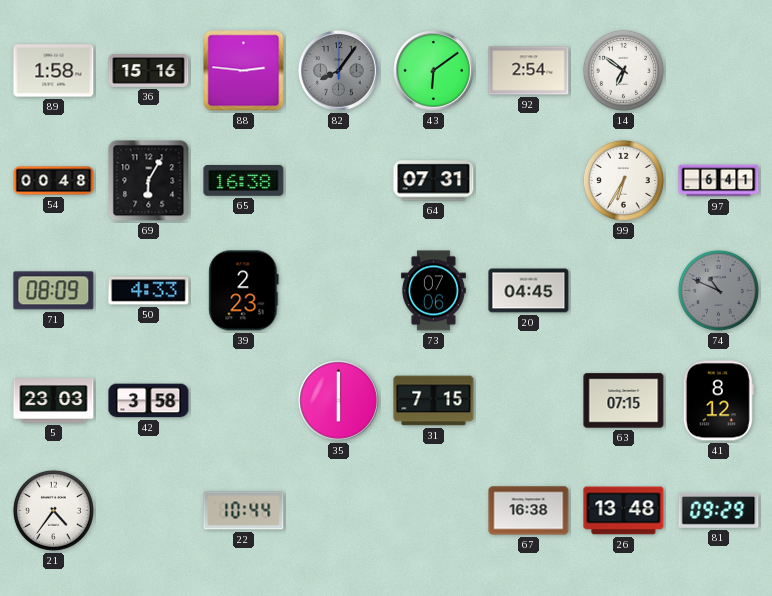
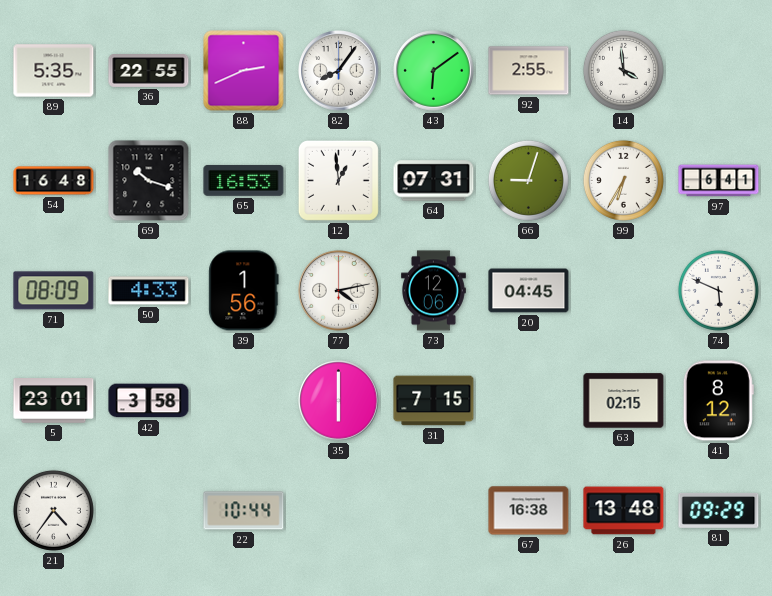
89: 1:58 -> 5:35
36: 15:16 -> 22:55
88: 2:46 -> 2:41
82 dial: grey -> white
92: 2:54 -> 2:55
14: 6:51 -> 3:59
54: 00:48 -> 16:48
69: 6:05 -> 10:18
65: 16:38 -> 16:53
12: none -> 12:59
66: none -> 9:03
39: 2:23 -> 1:56
77: none -> 4:13
73: 07:06 -> 12:06
74: 10:49 -> 5:49
74 dial: grey -> white
5: 23:03 -> 23:01
63: 07:15 -> 02:15
